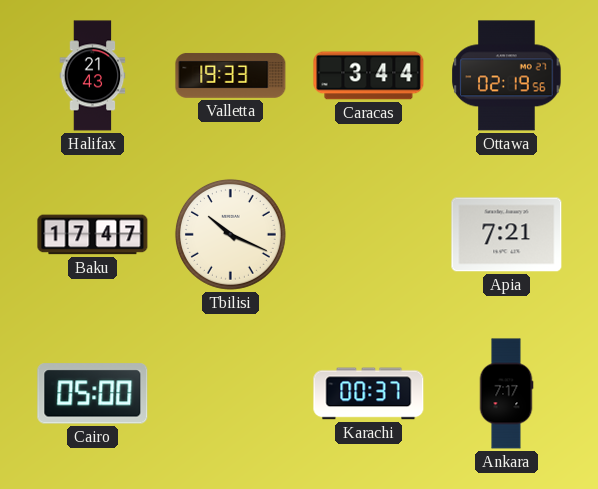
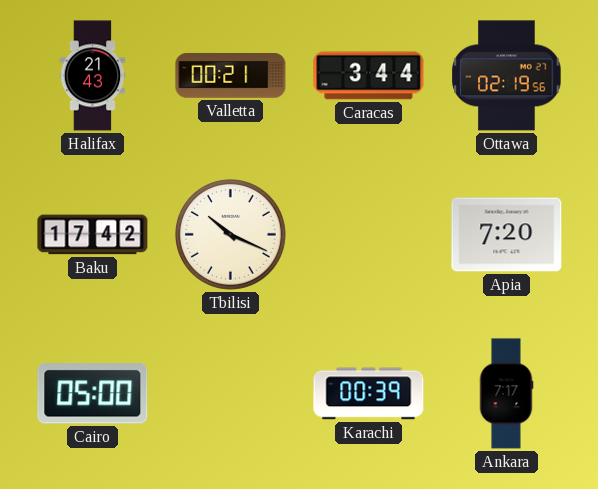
Valletta: 19:33 -> 00:21
Baku: 17:47 -> 17:42
Apia: 7:21 -> 7:20
Karachi: 00:37 -> 00:39
